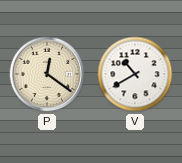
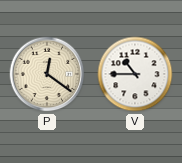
V: 10:40 -> 10:45
